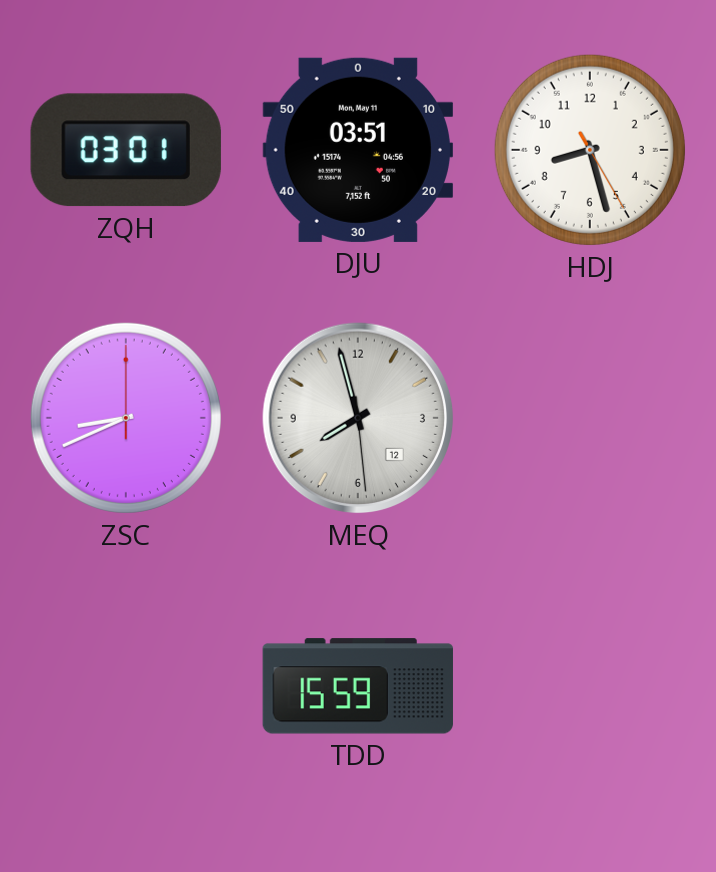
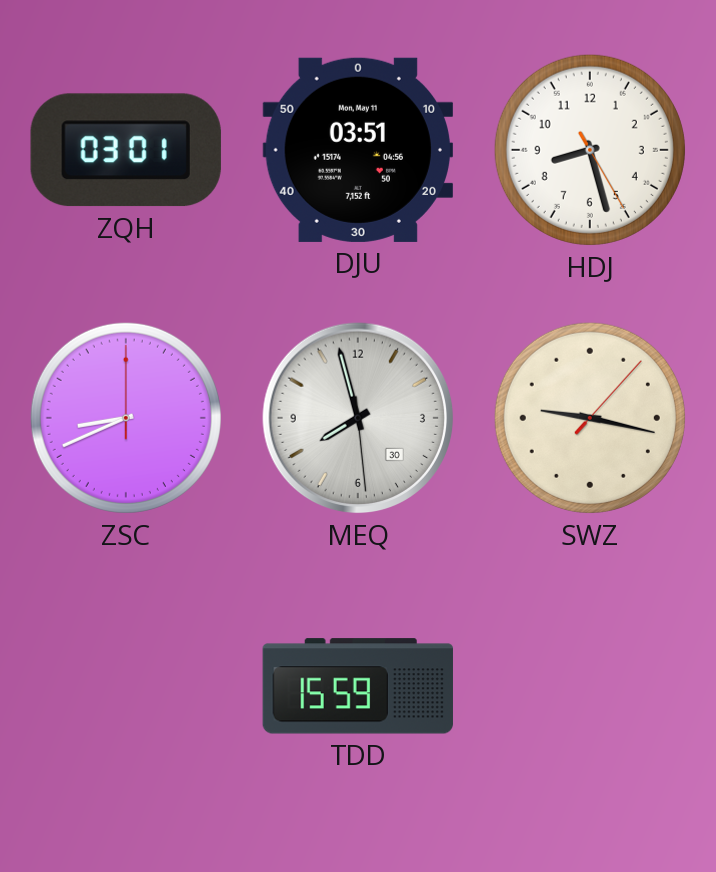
MEQ date: 12 -> 30
SWZ: none -> 9:17
